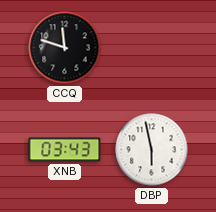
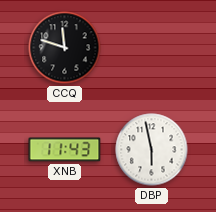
XNB: 03:43 -> 11:43
